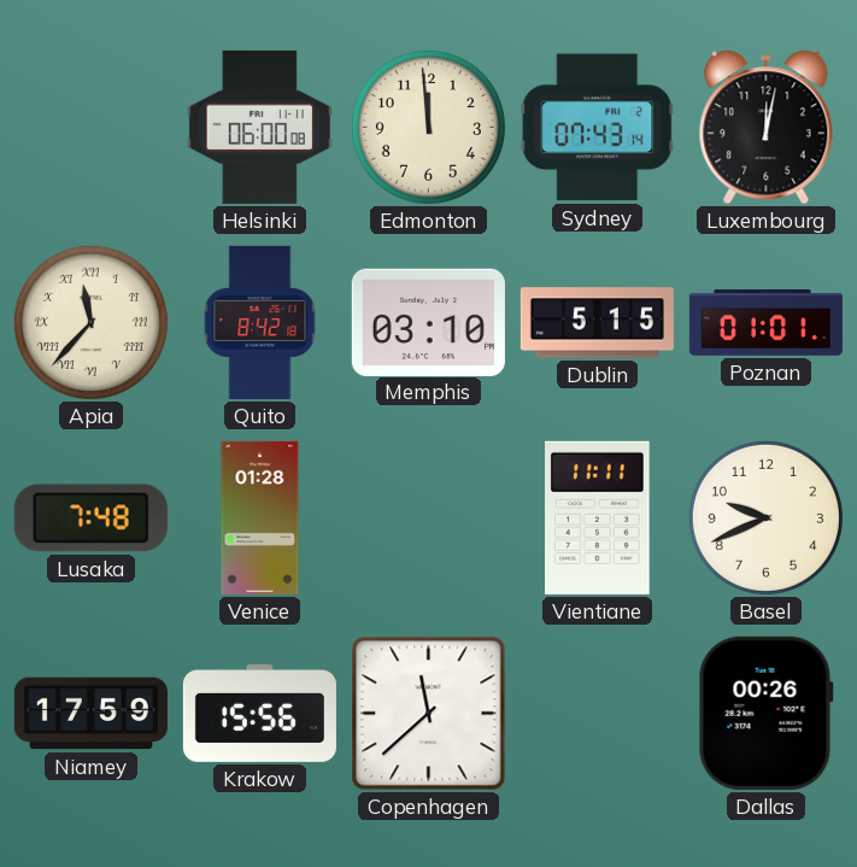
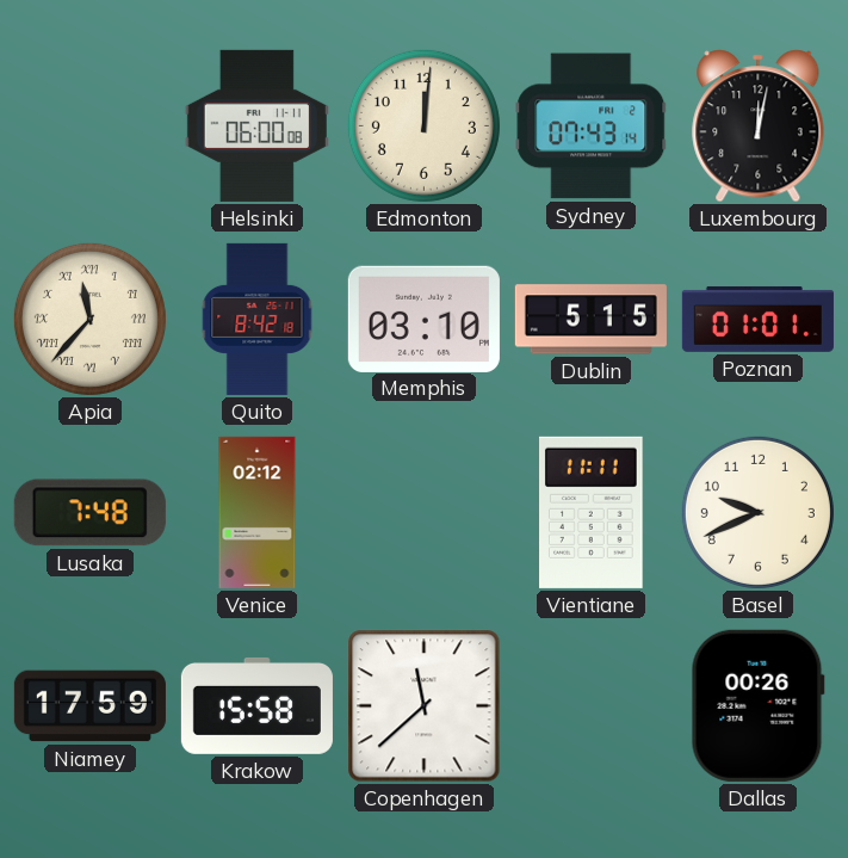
Edmonton: 11:59 -> 12:01
Venice: 01:28 -> 02:12
Krakow: 15:56 -> 15:58
